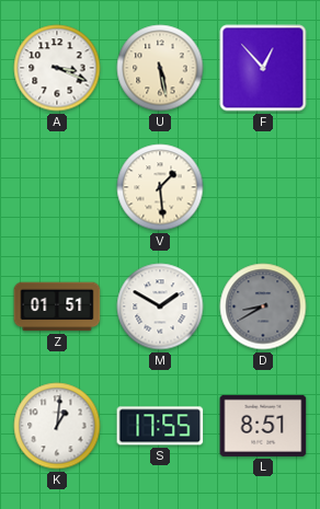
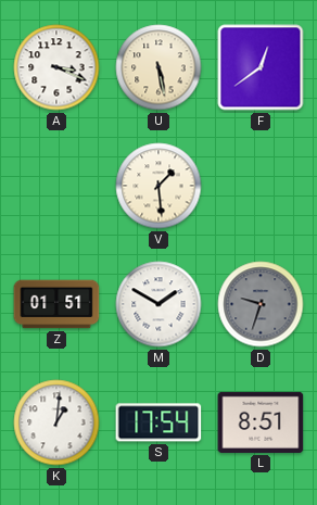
F: 12:53 -> 12:39
D: 8:40 -> 9:33
S: 17:55 -> 17:54
